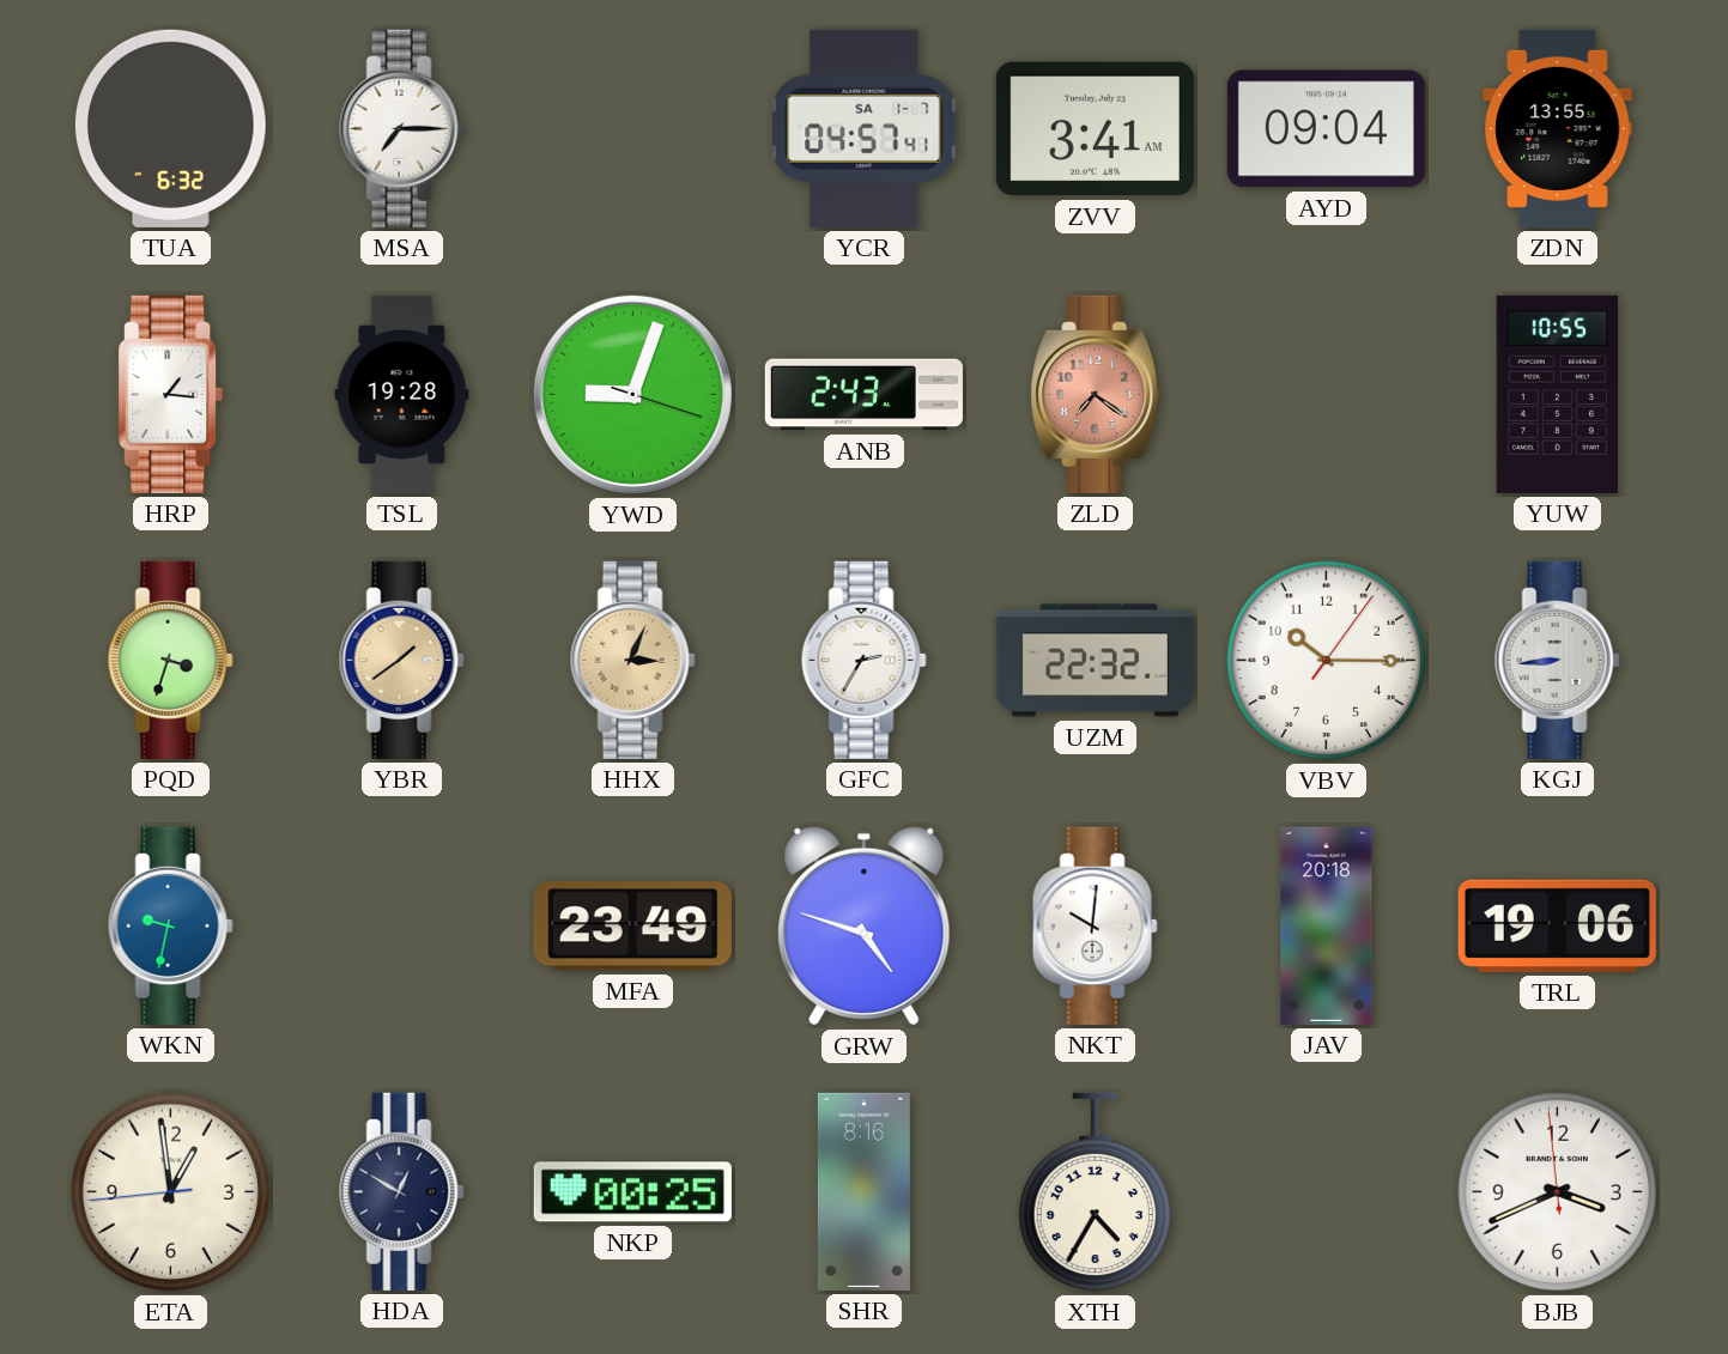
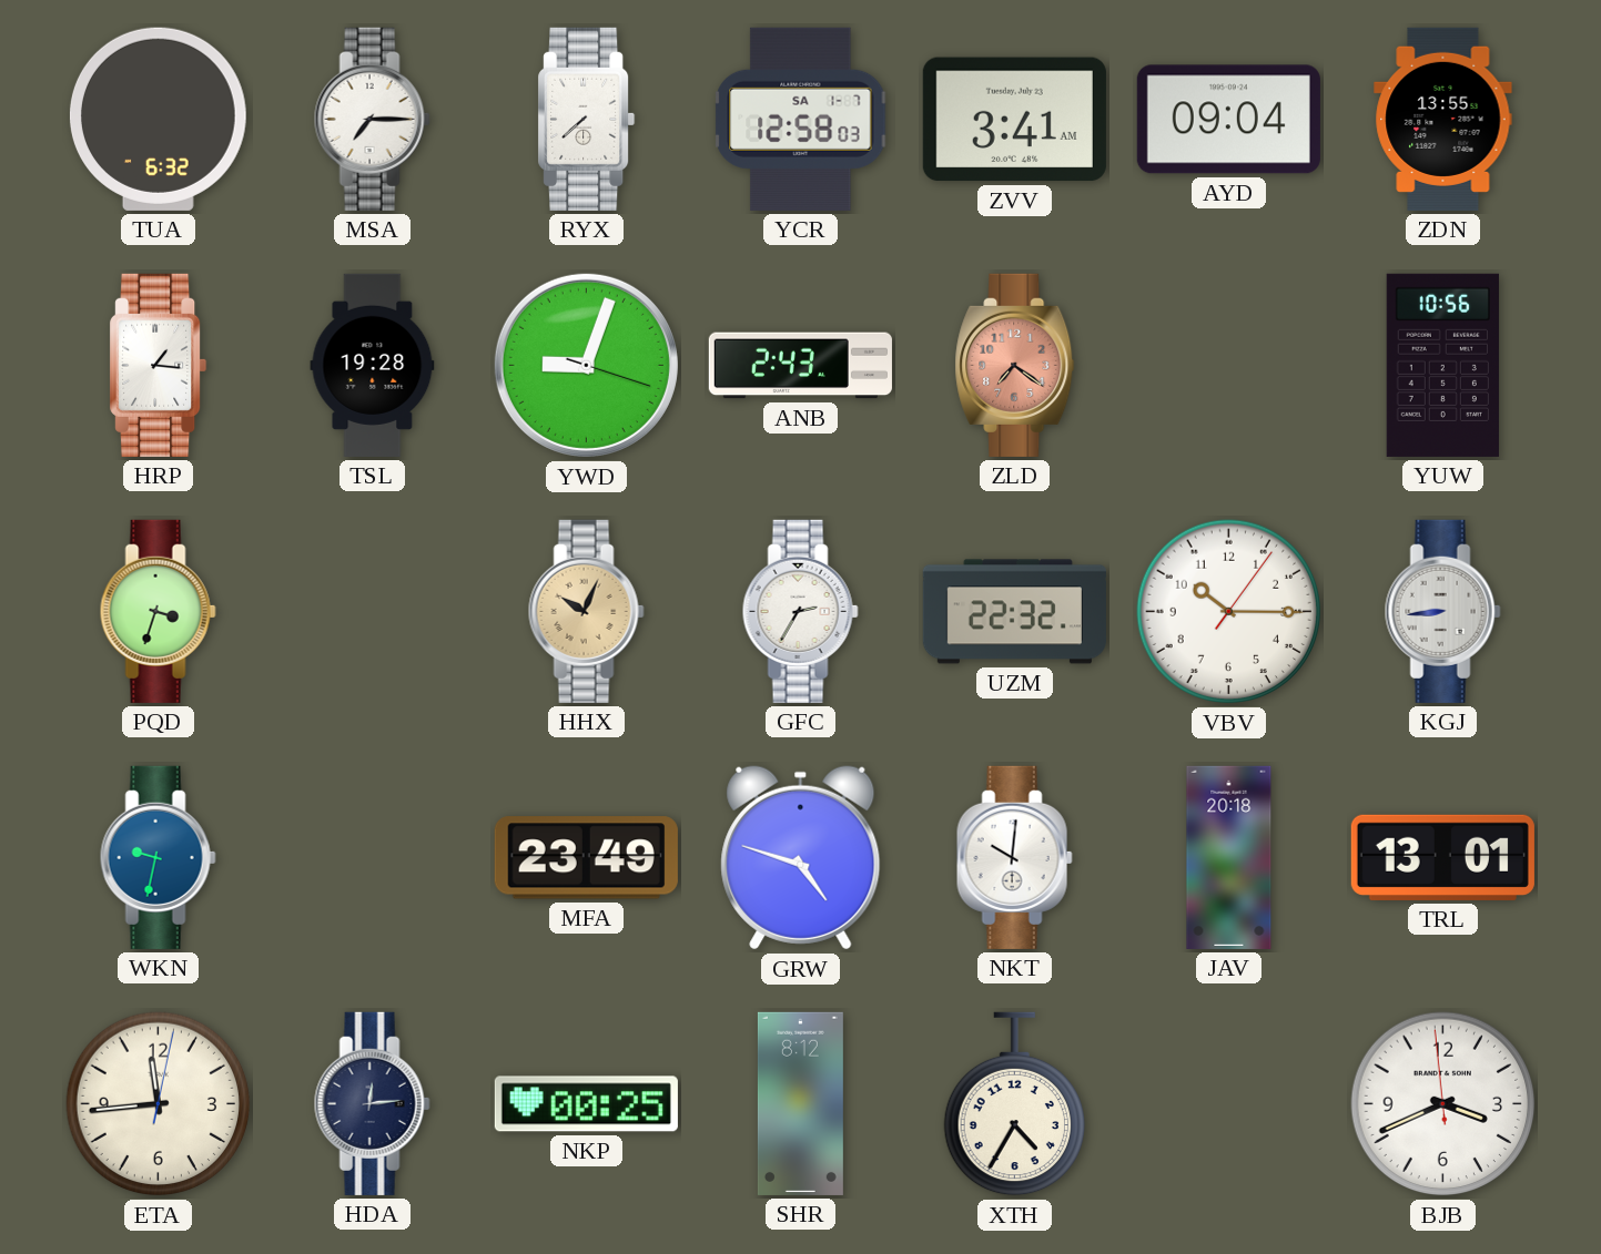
RYX: none -> 7:38
YCR: 04:57 -> 12:58
YUW: 10:55 -> 10:56
YBR: 1:39 -> none
HHX: 3:04 -> 10:04
TRL: 19:06 -> 13:01
ETA: 12:58 -> 11:44
HDA: 12:50 -> 12:14
SHR: 8:16 -> 8:12
